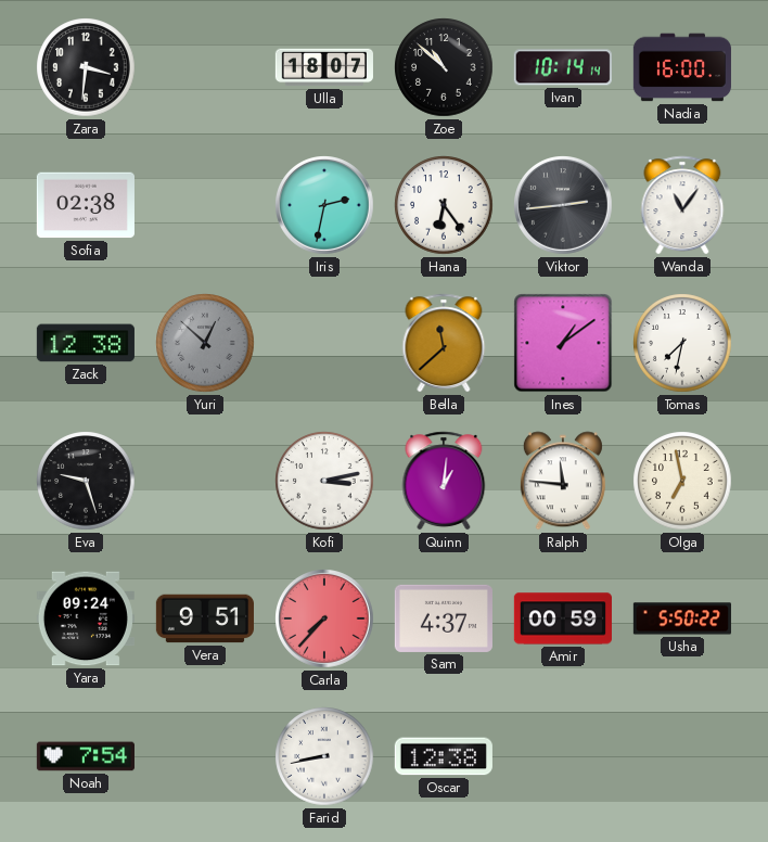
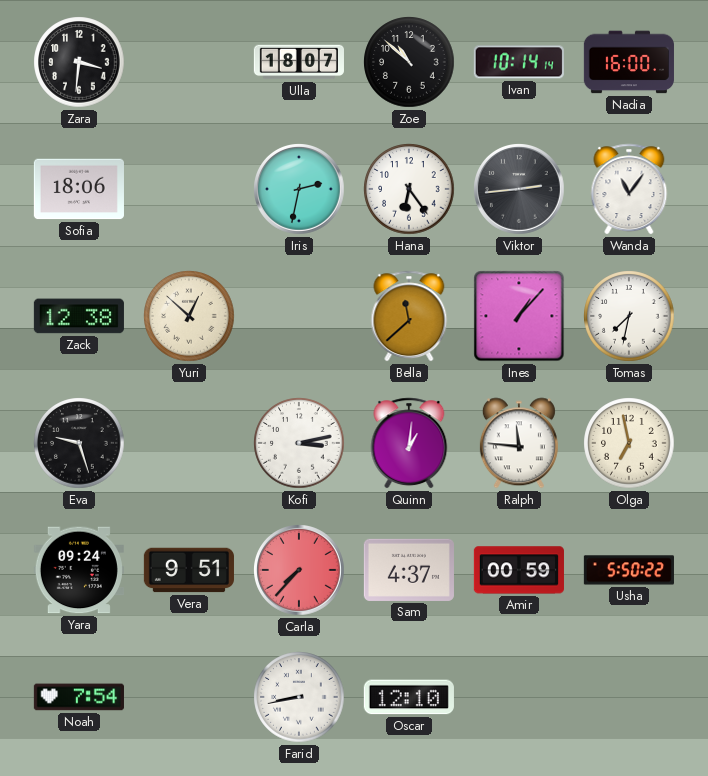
Sofia: 02:38 -> 18:06
Yuri dial: grey -> cream
Ines: 1:09 -> 1:07
Oscar: 12:38 -> 12:10
